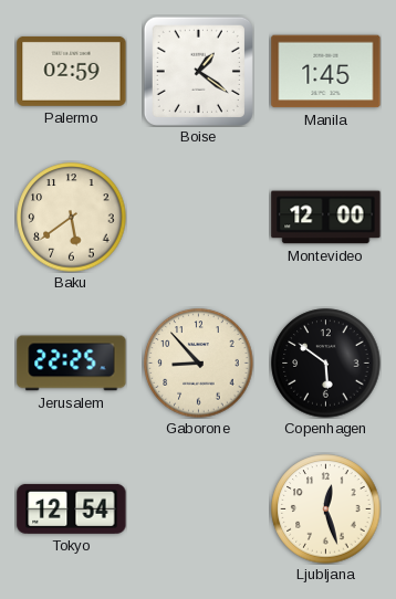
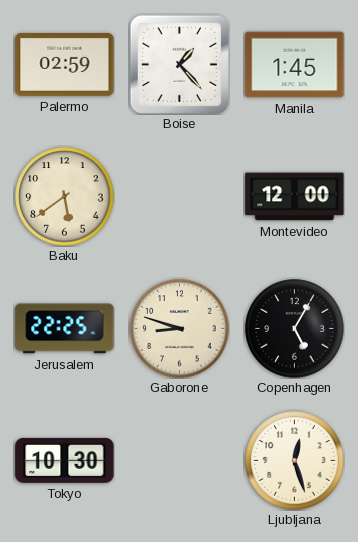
Boise: 1:21 -> 1:23
Gaborone: 8:53 -> 8:48
Copenhagen: 5:51 -> 5:05
Tokyo: 12:54 -> 10:30
